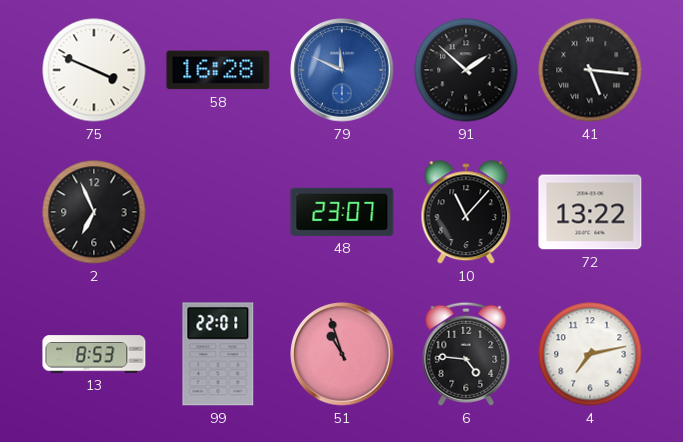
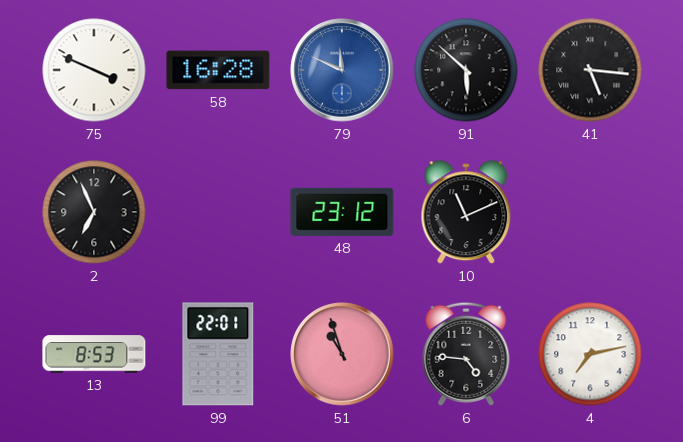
91: 1:52 -> 5:52
48: 23:07 -> 23:12
10: 11:07 -> 11:11
72: 13:22 -> none
